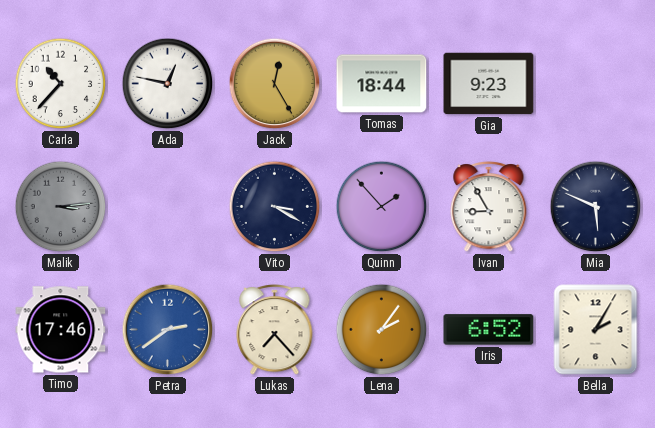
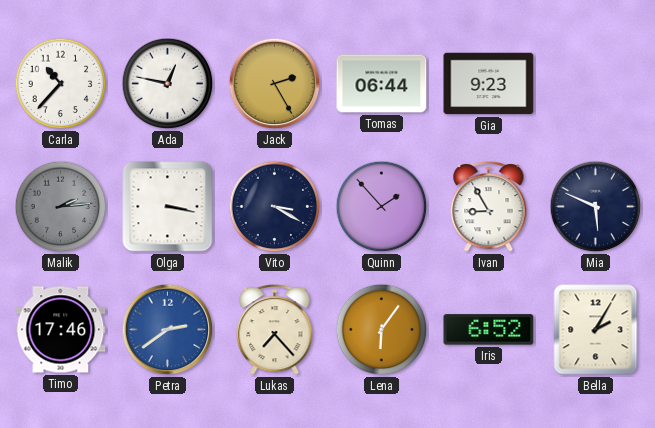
Jack: 12:25 -> 2:25
Tomas: 18:44 -> 06:44
Malik: 3:14 -> 2:14
Olga: none -> 3:17
Lena: 2:06 -> 6:06
